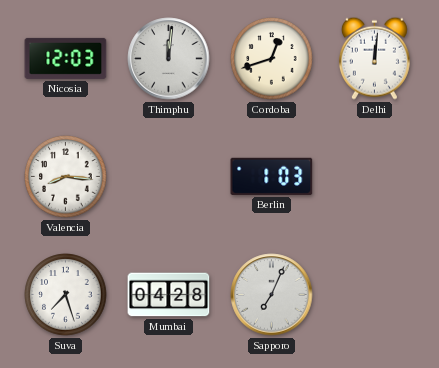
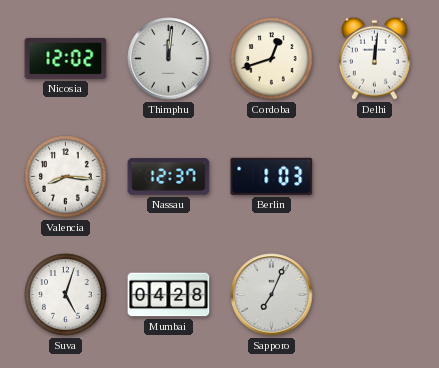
Nicosia: 12:03 -> 12:02
Nassau: none -> 12:37
Suva: 7:27 -> 5:03
